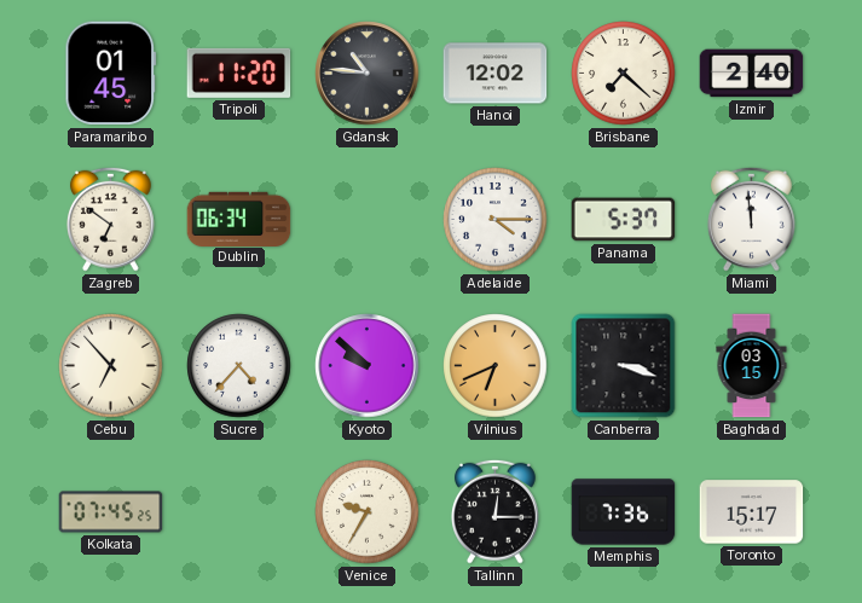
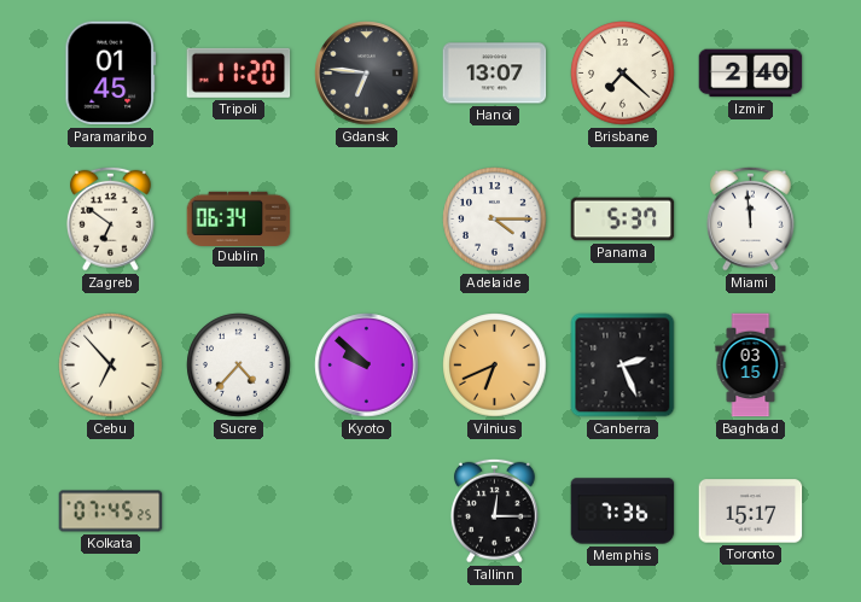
Gdansk: 10:46 -> 6:46
Hanoi: 12:02 -> 13:07
Canberra: 3:18 -> 2:26
Venice: 9:35 -> none
